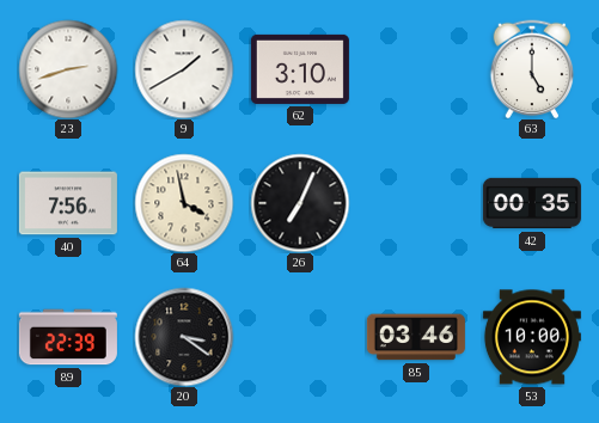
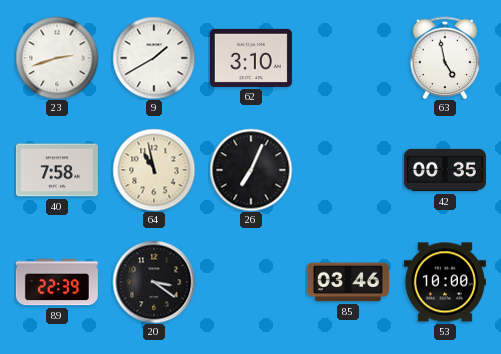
63: 5:00 -> 4:58
40: 7:56 -> 7:58
64: 3:58 -> 10:58
